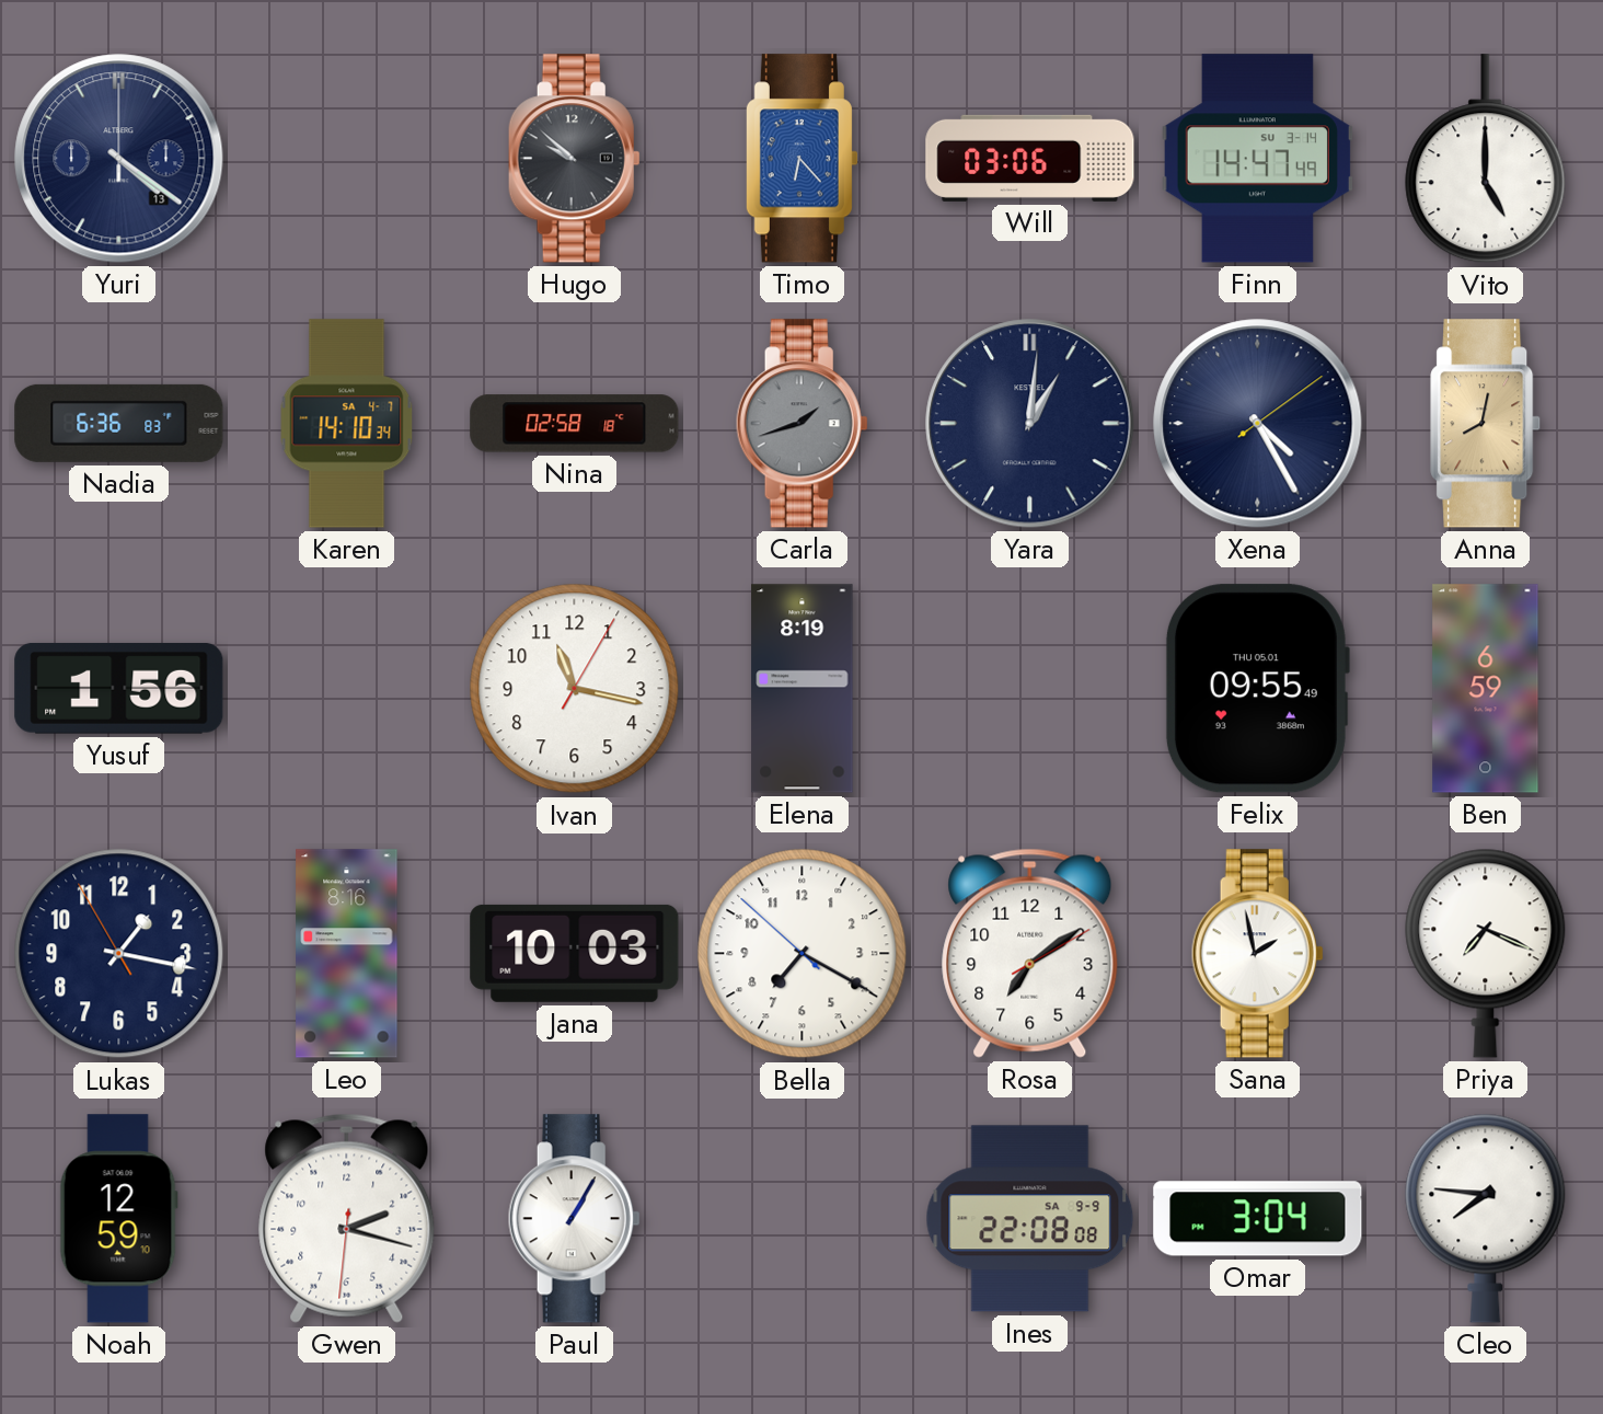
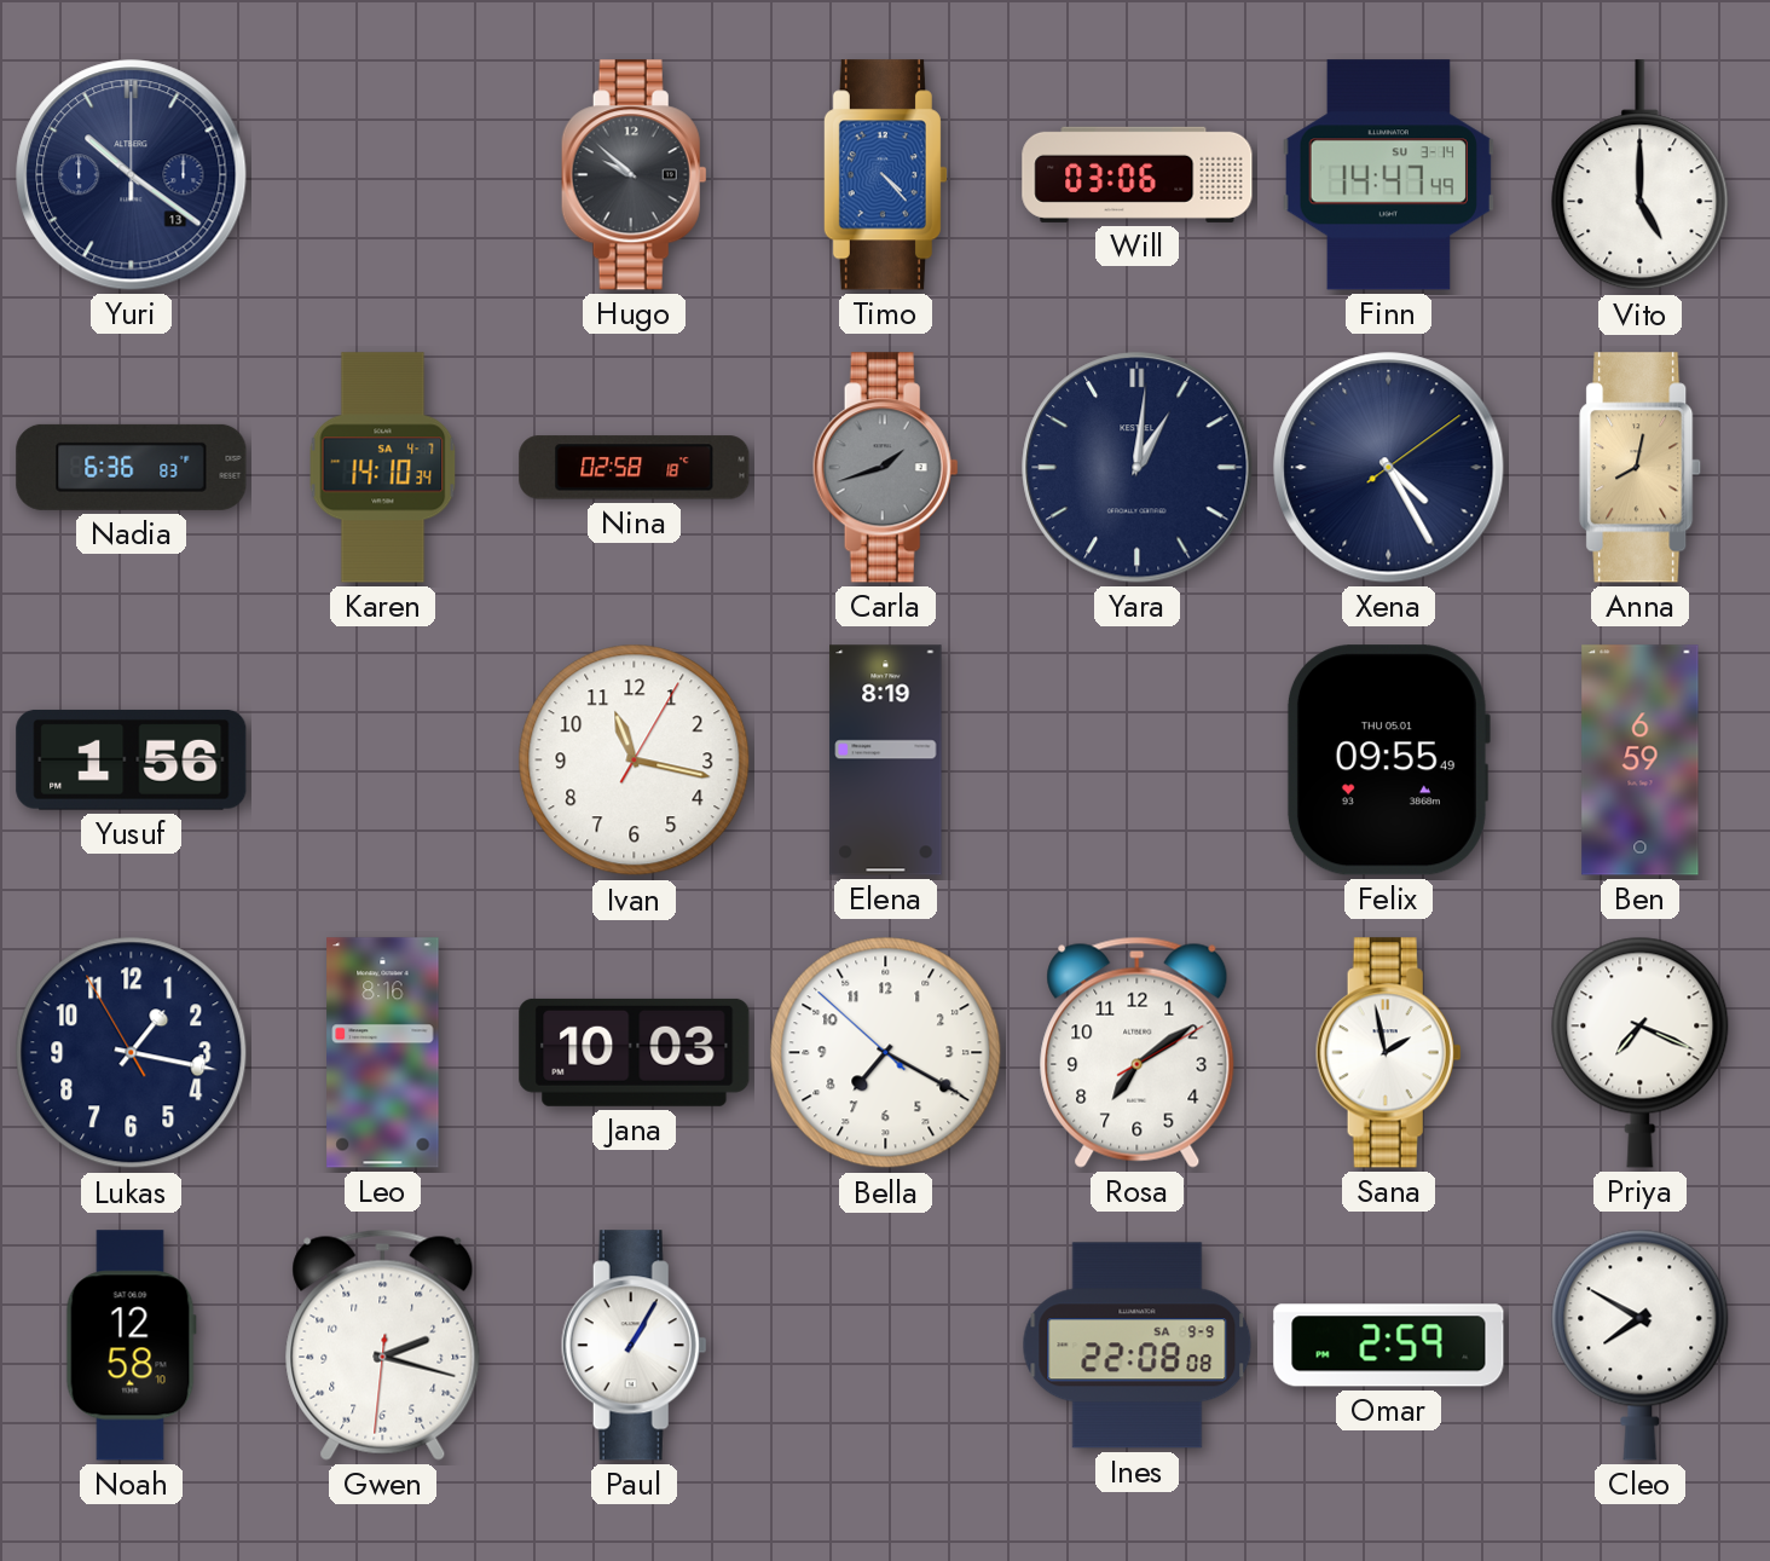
Yuri: 4:21 -> 10:21
Timo: 6:23 -> 4:23
Noah: 12:59 -> 12:58
Omar: 3:04 -> 2:59
Cleo: 7:46 -> 7:50
